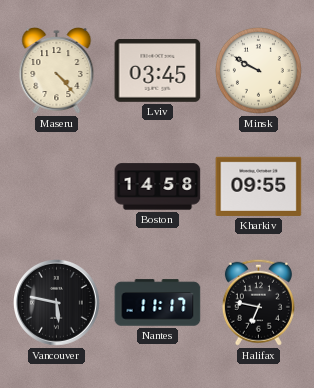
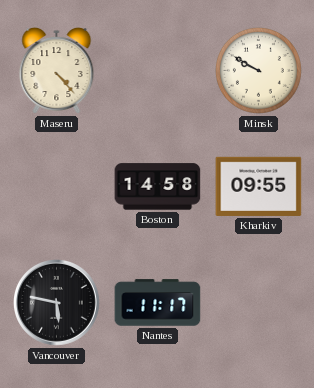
Lviv: 03:45 -> none
Halifax: 6:47 -> none
